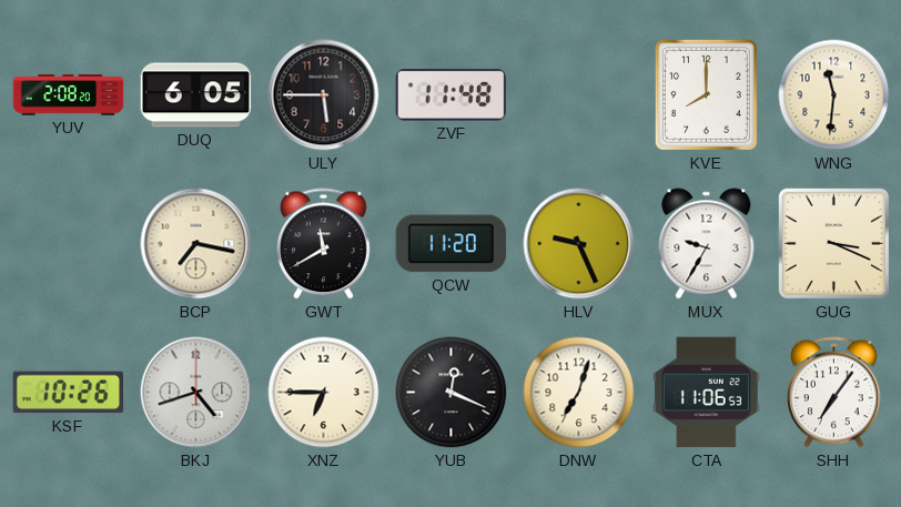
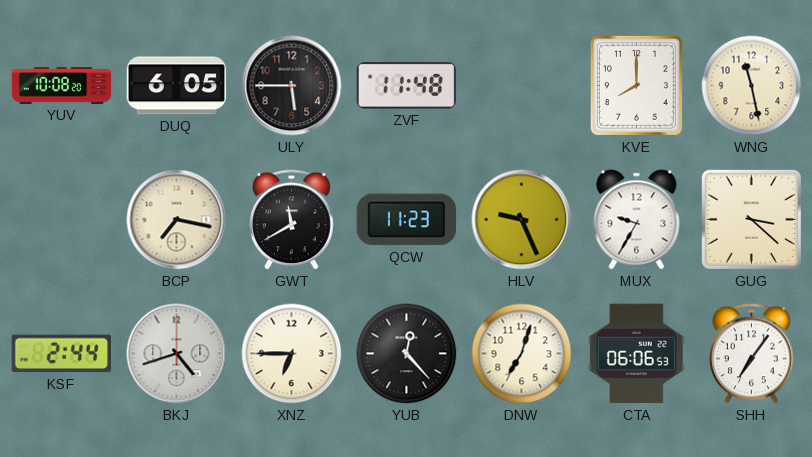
YUV: 2:08 -> 10:08
WNG: 11:31 -> 11:28
QCW: 11:20 -> 11:23
GUG: 3:19 -> 3:22
KSF: 10:26 -> 2:44
YUB: 12:19 -> 12:23
CTA: 11:06 -> 06:06
